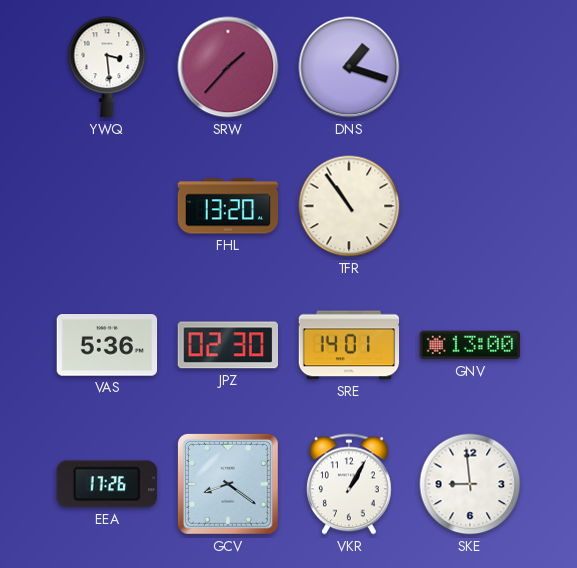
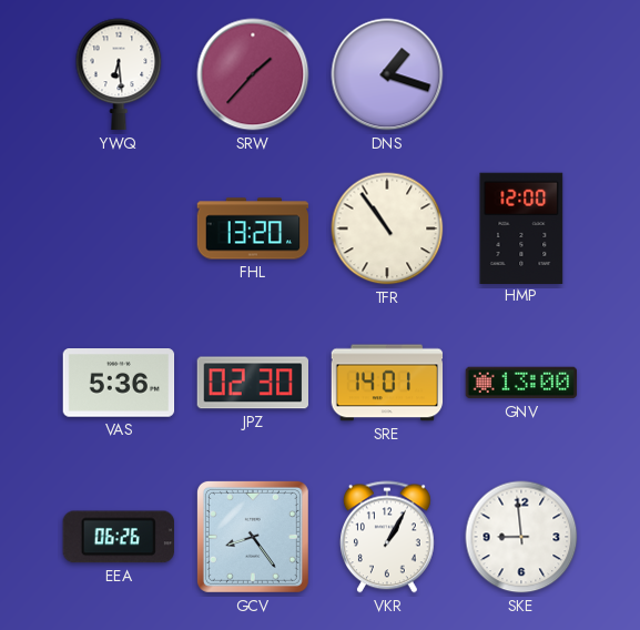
YWQ: 3:29 -> 6:29
HMP: none -> 12:00
EEA: 17:26 -> 06:26
GCV: 8:21 -> 8:24
